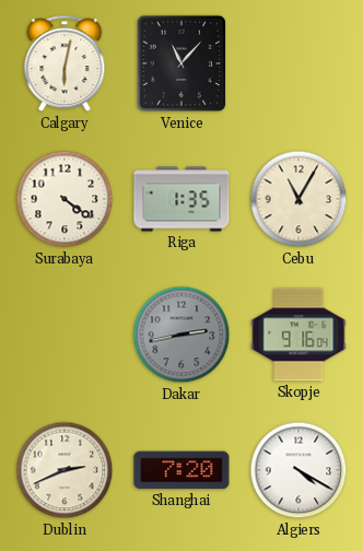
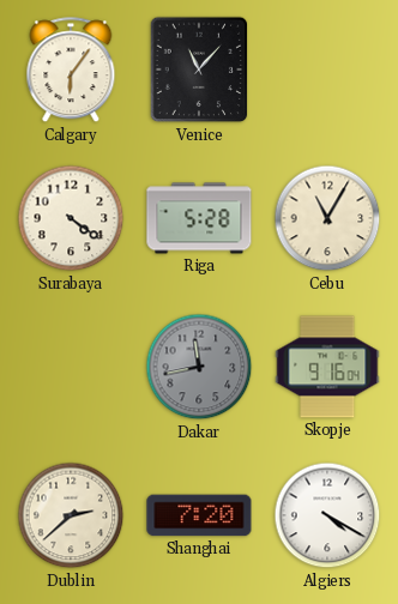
Calgary: 6:02 -> 6:06
Riga: 1:35 -> 5:28
Dakar: 2:43 -> 11:43
Dublin: 2:41 -> 2:38
